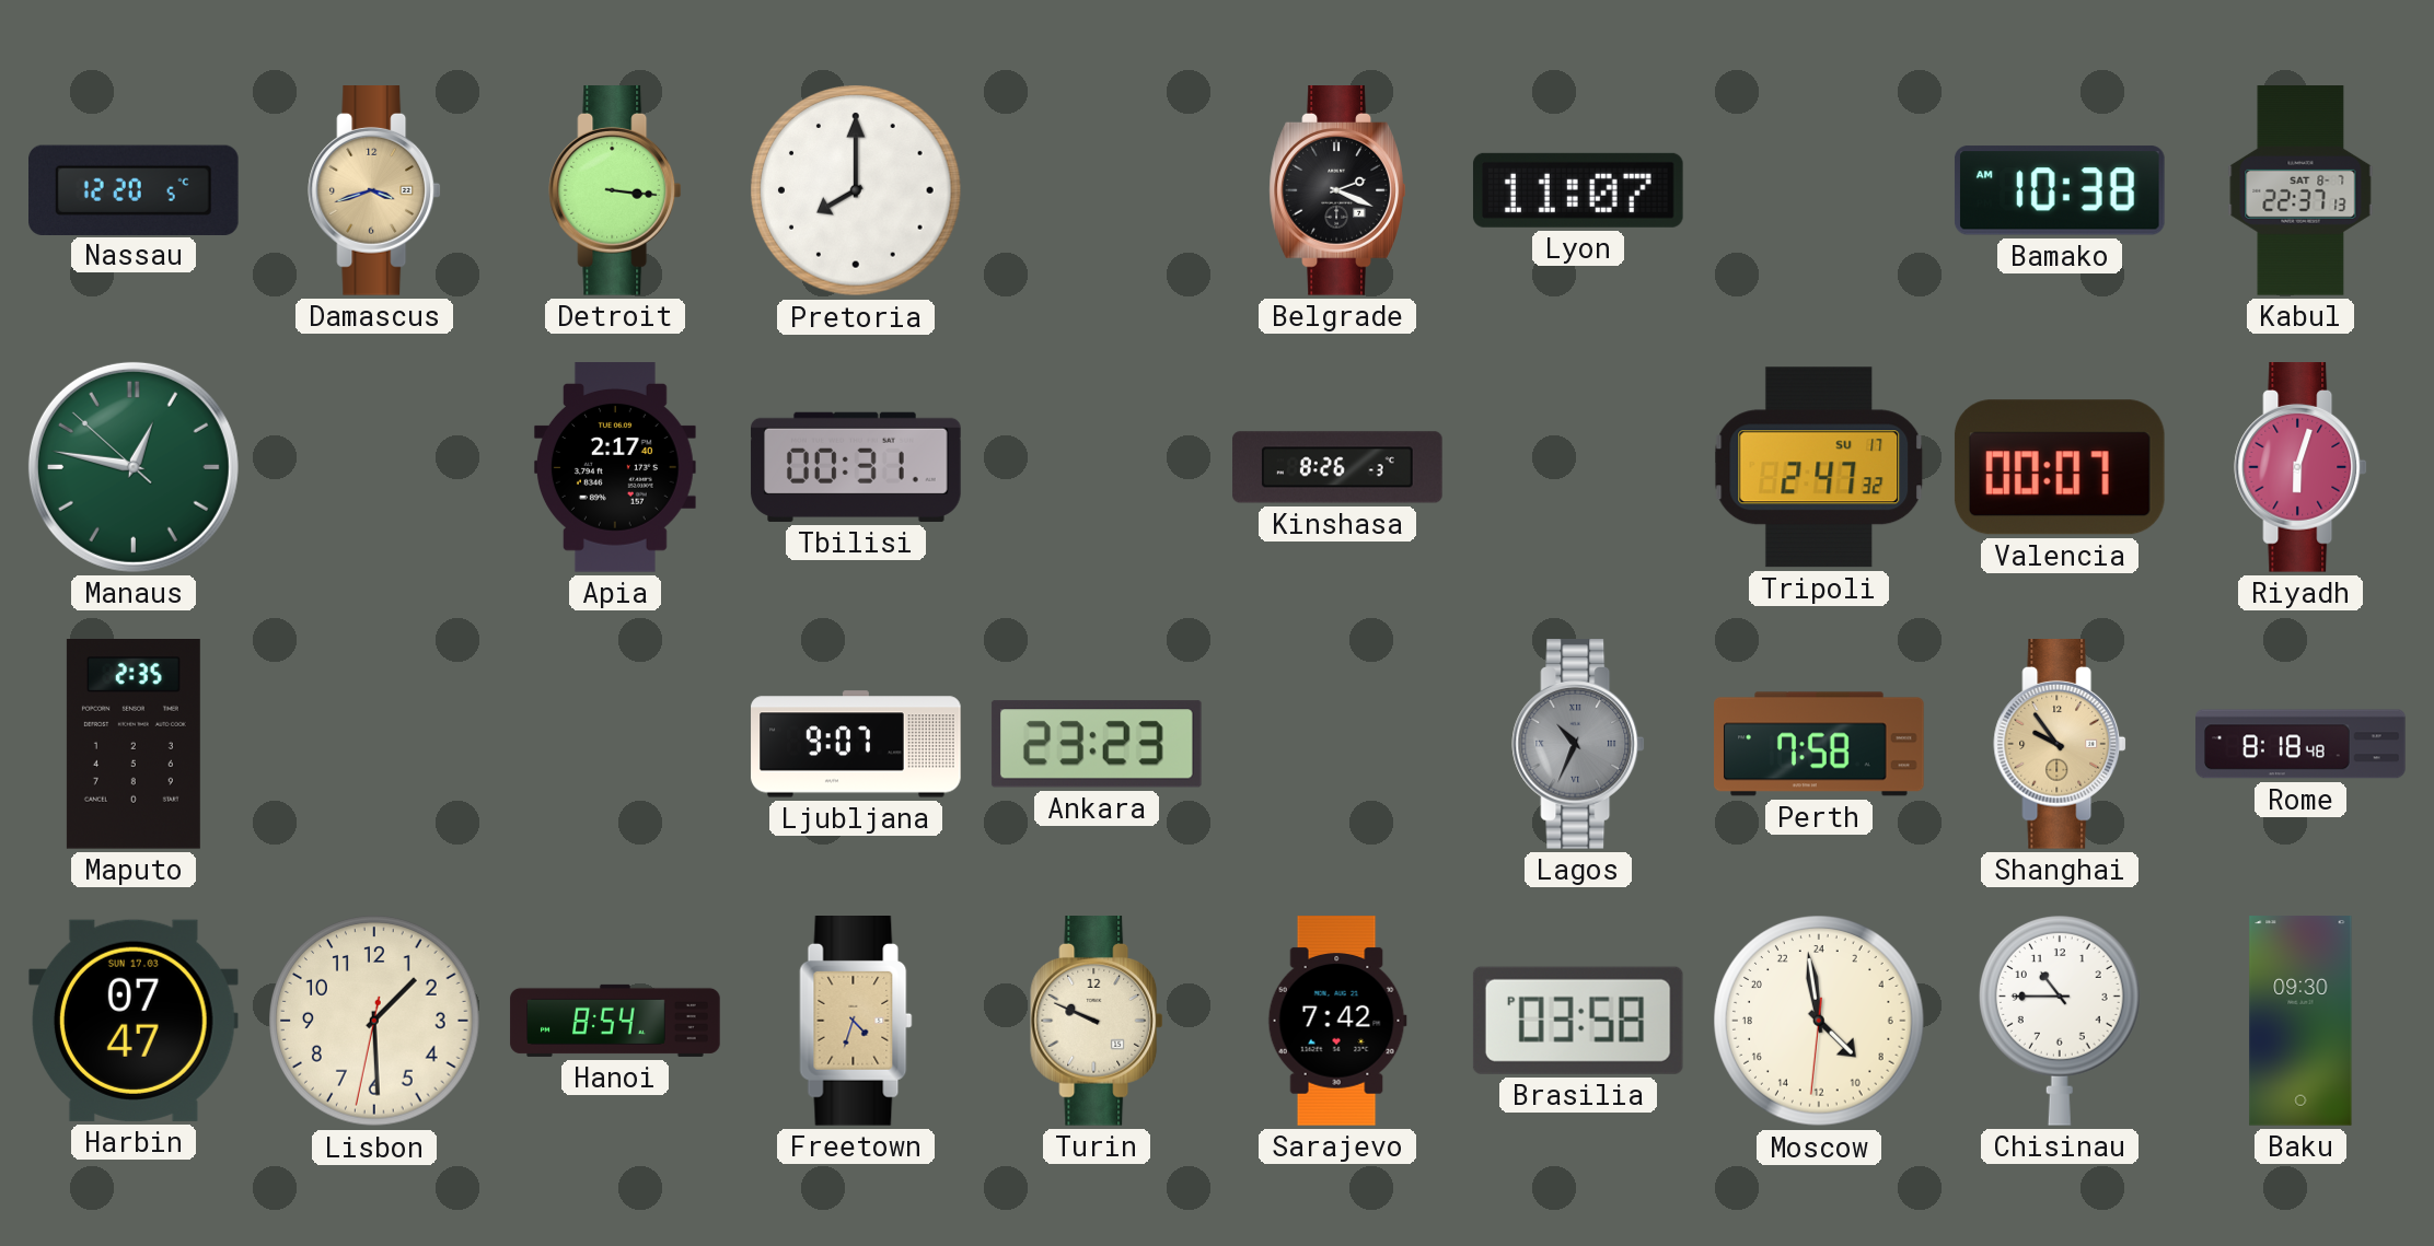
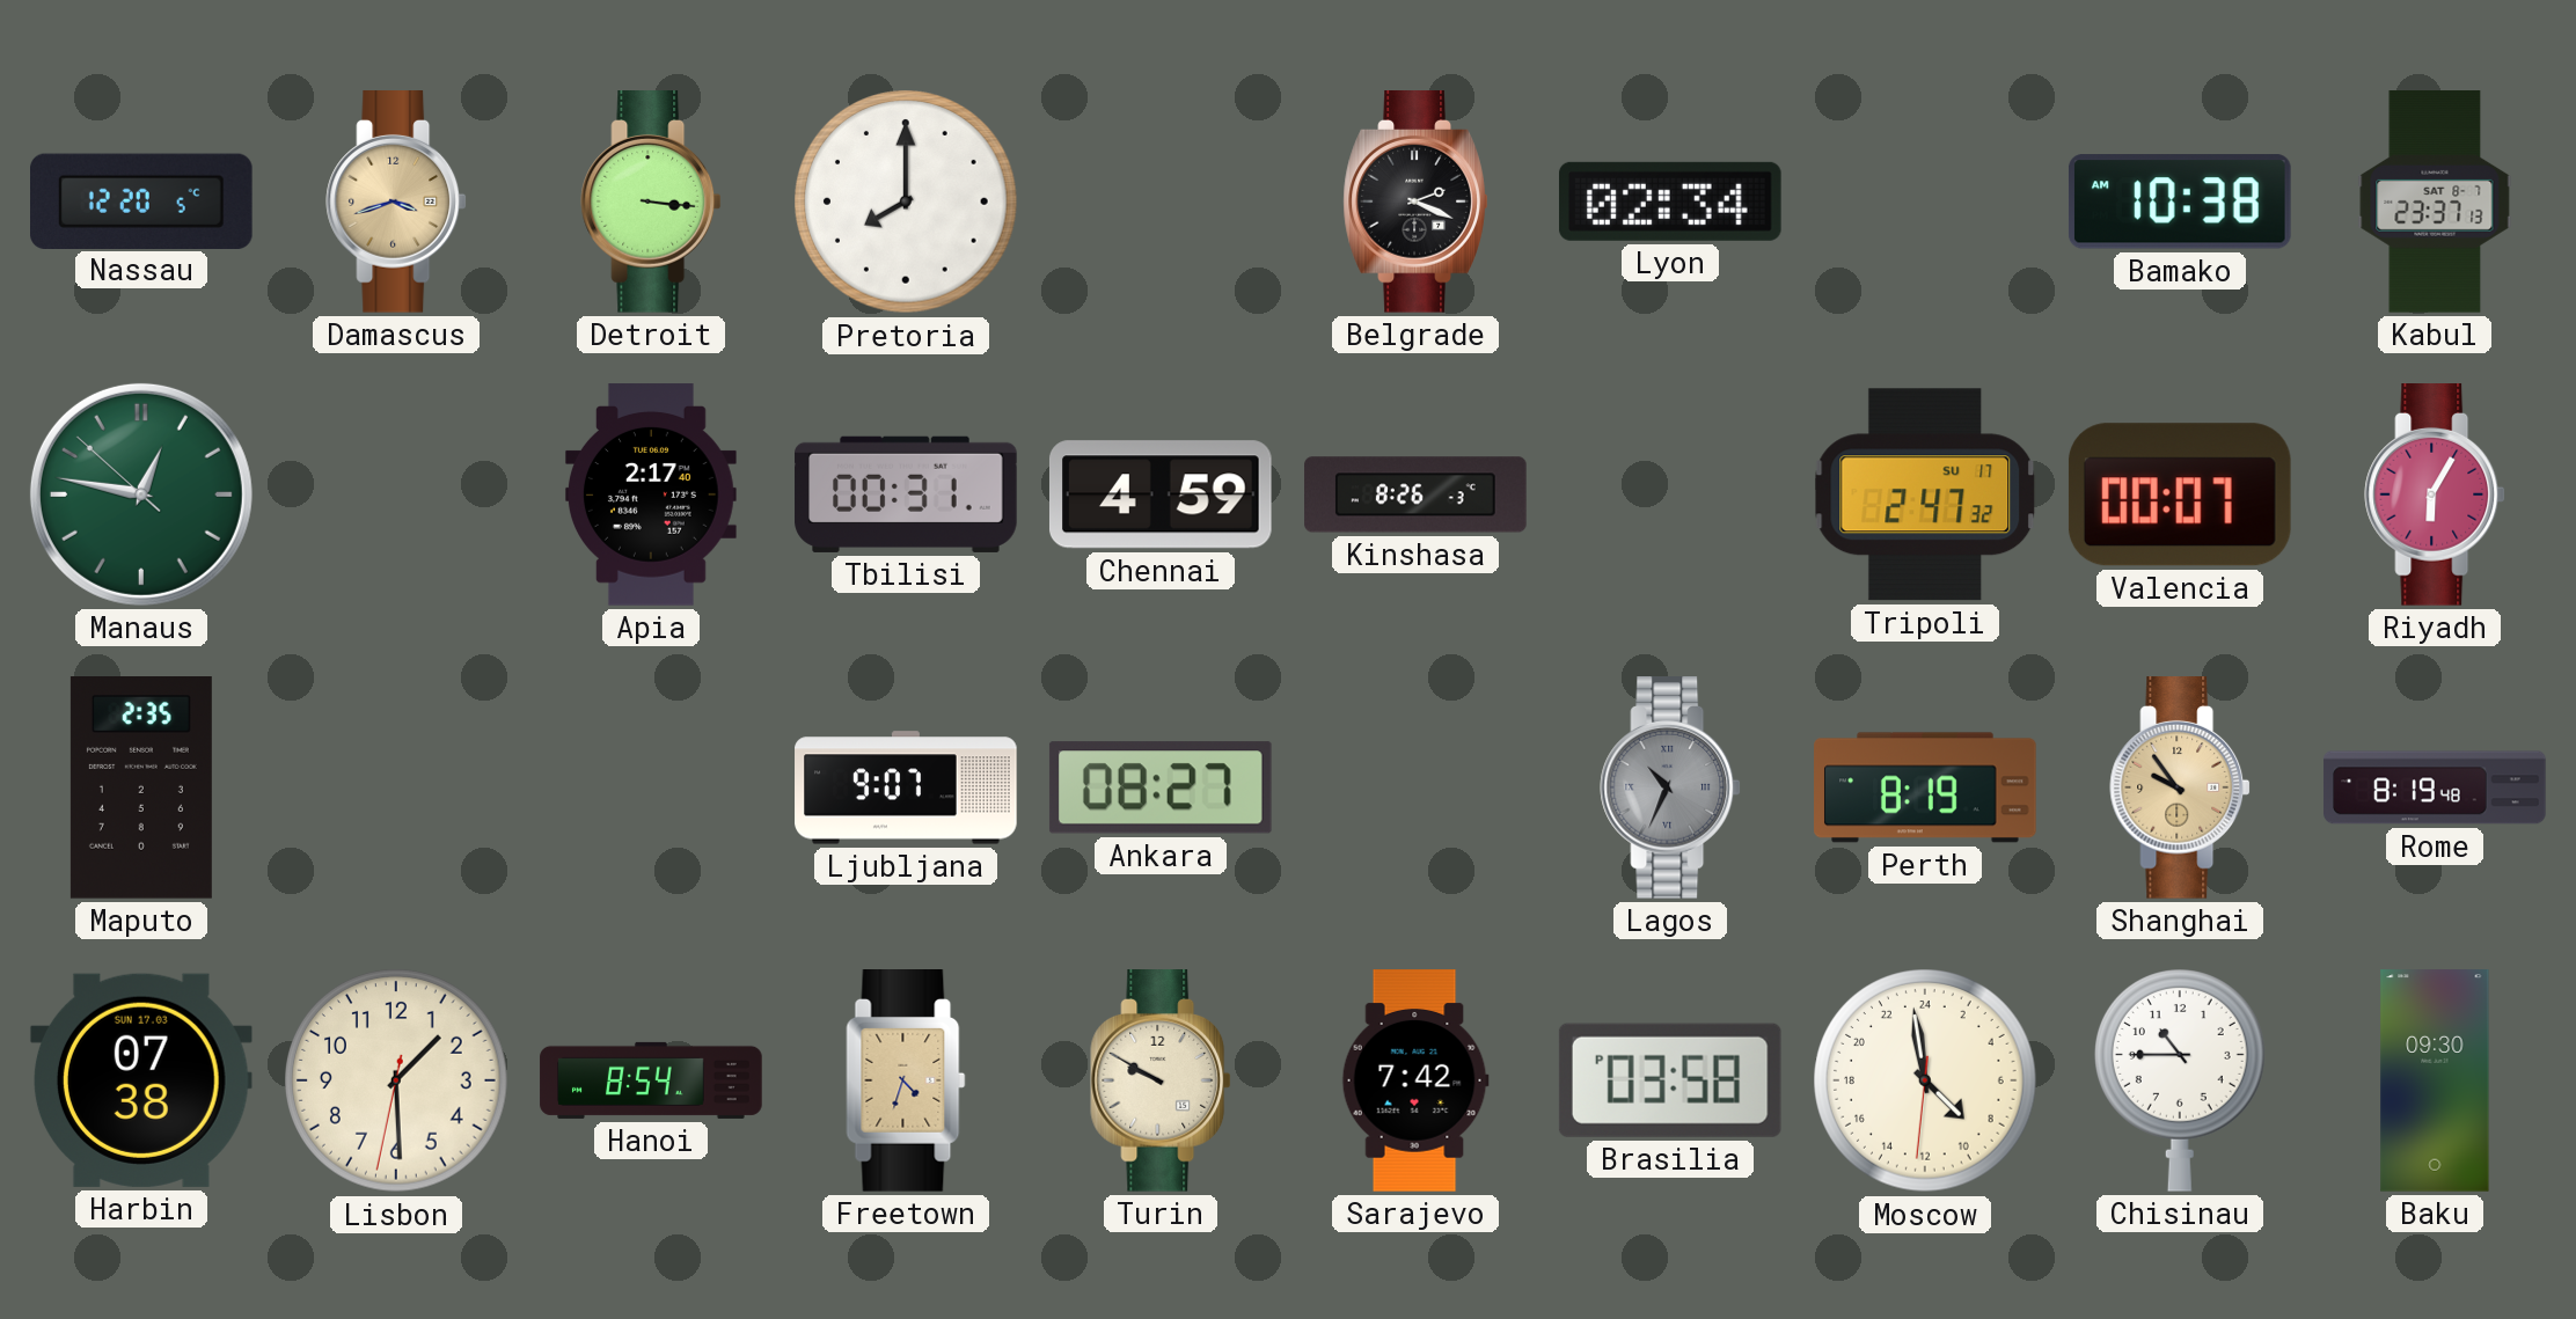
Lyon: 11:07 -> 02:34
Kabul: 22:37 -> 23:37
Chennai: none -> 4:59
Riyadh: 6:03 -> 6:05
Ankara: 23:23 -> 08:27
Perth: 7:58 -> 8:19
Rome: 8:18 -> 8:19
Harbin: 07:47 -> 07:38
Turin: 9:49 -> 9:50
